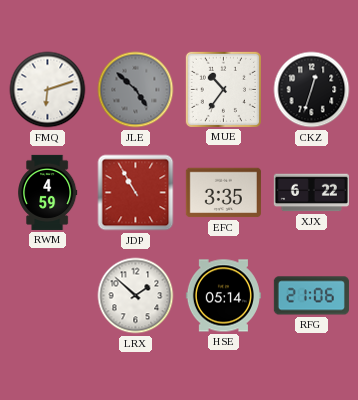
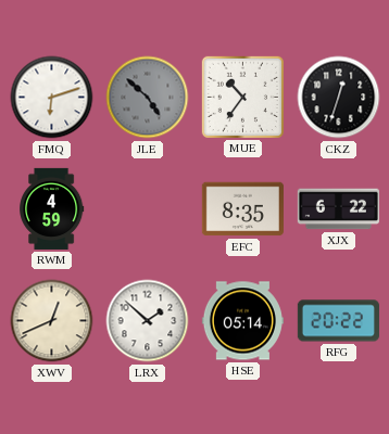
JDP: 10:55 -> none
EFC: 3:35 -> 8:35
XWV: none -> 12:41
RFG: 21:06 -> 20:22
